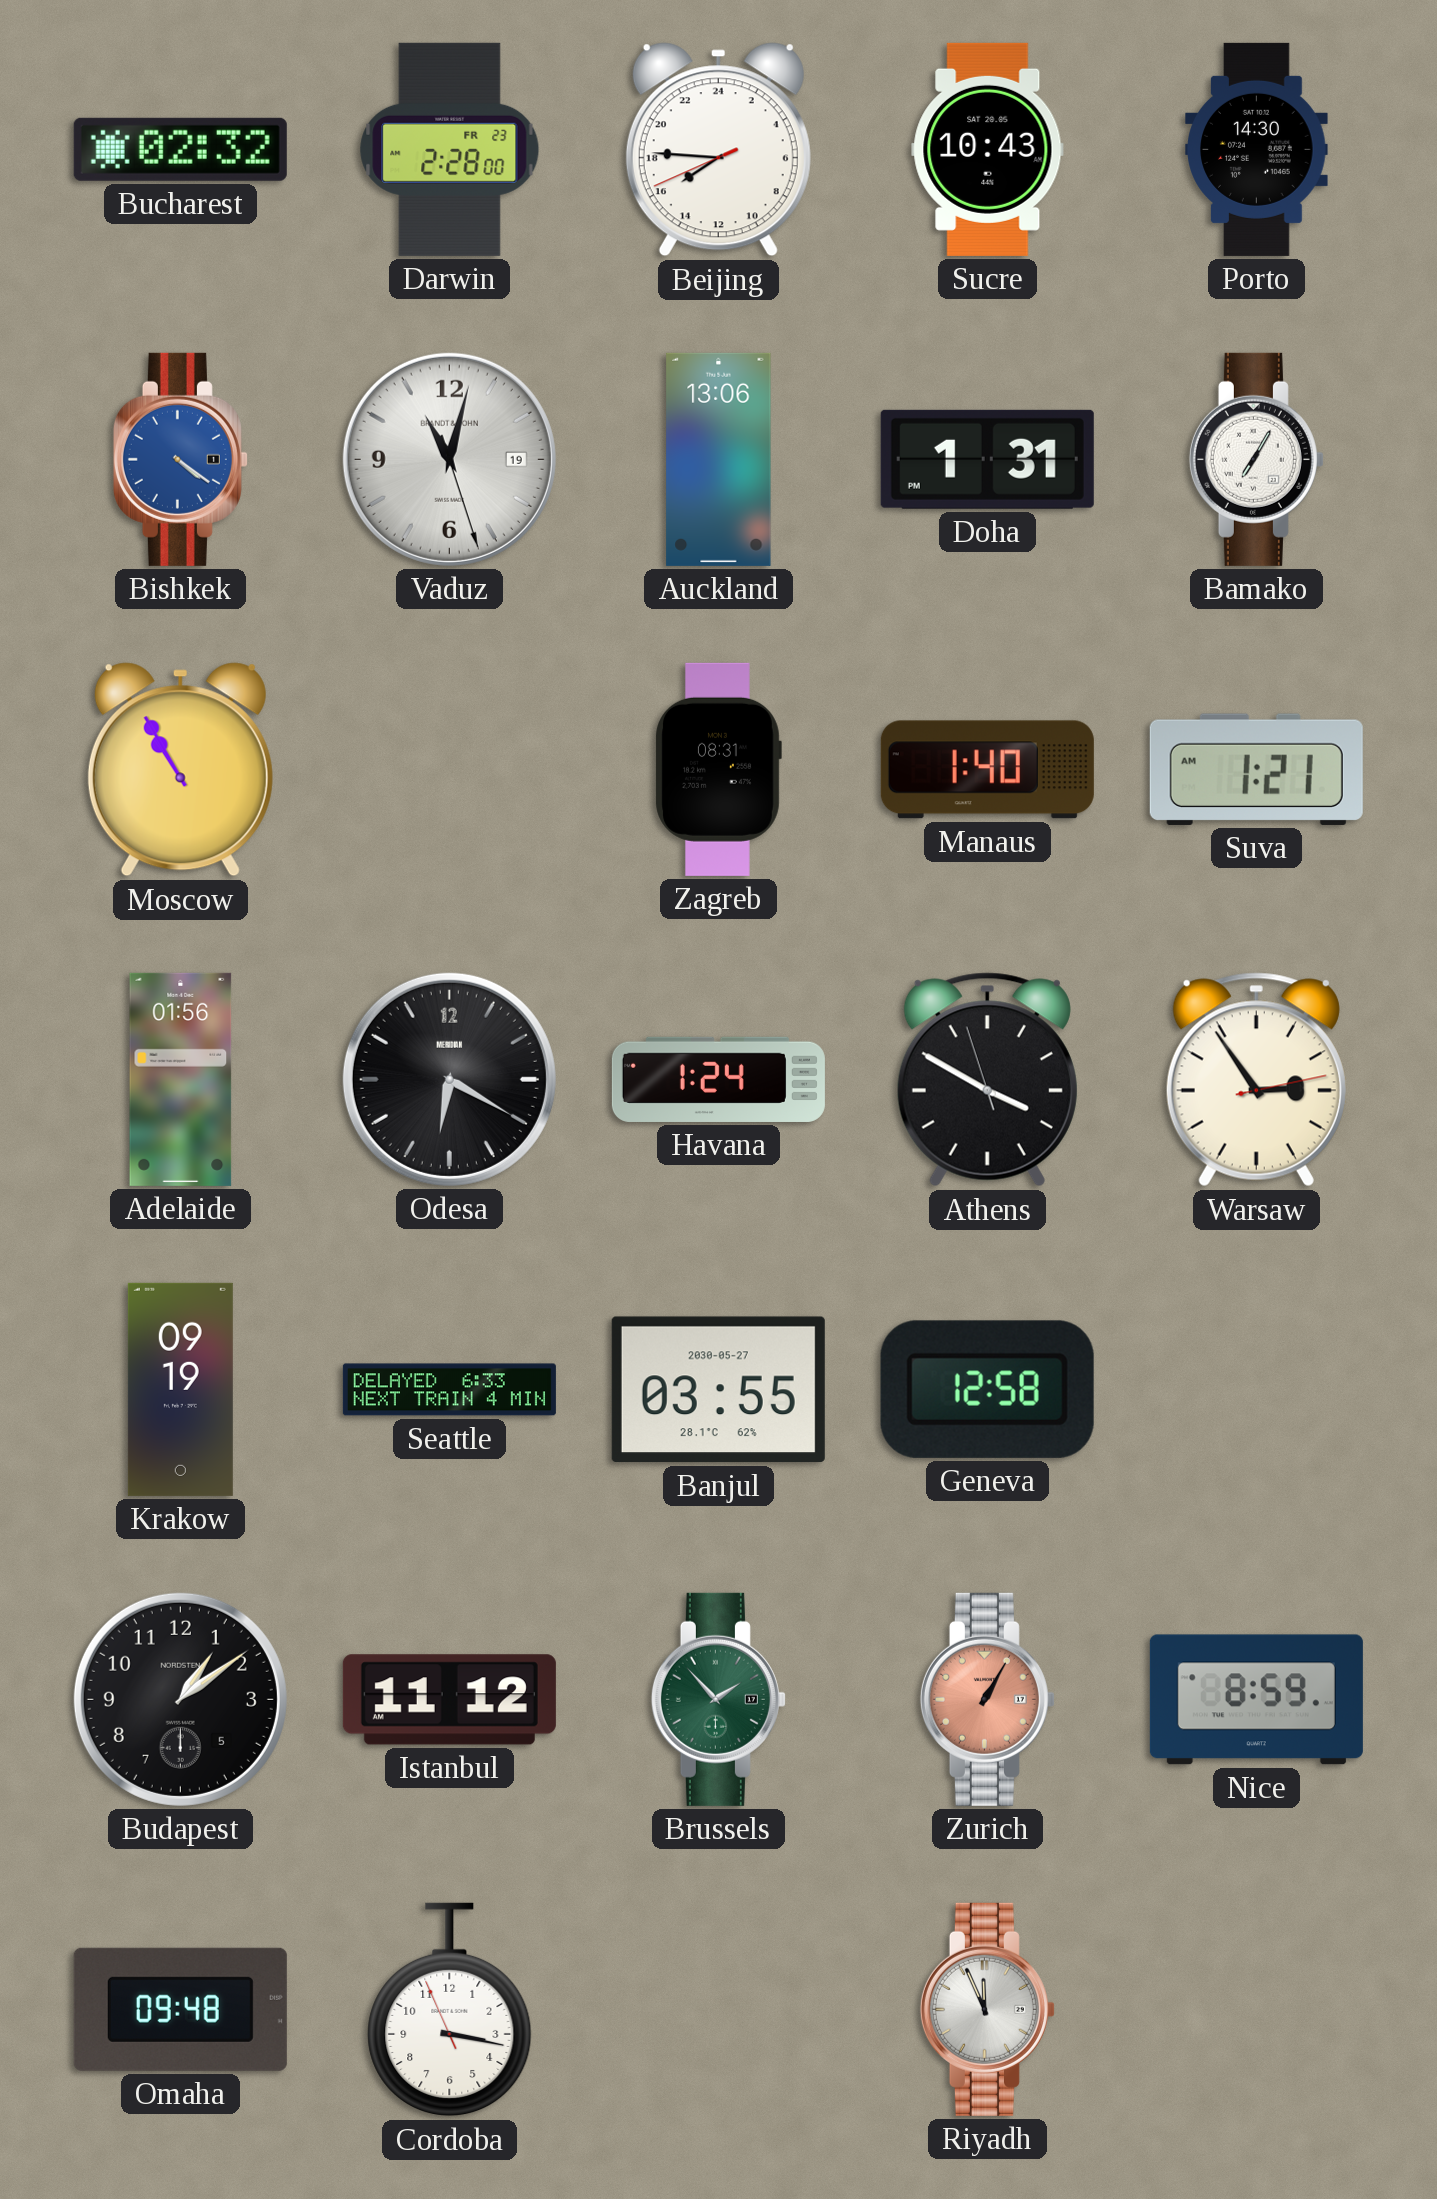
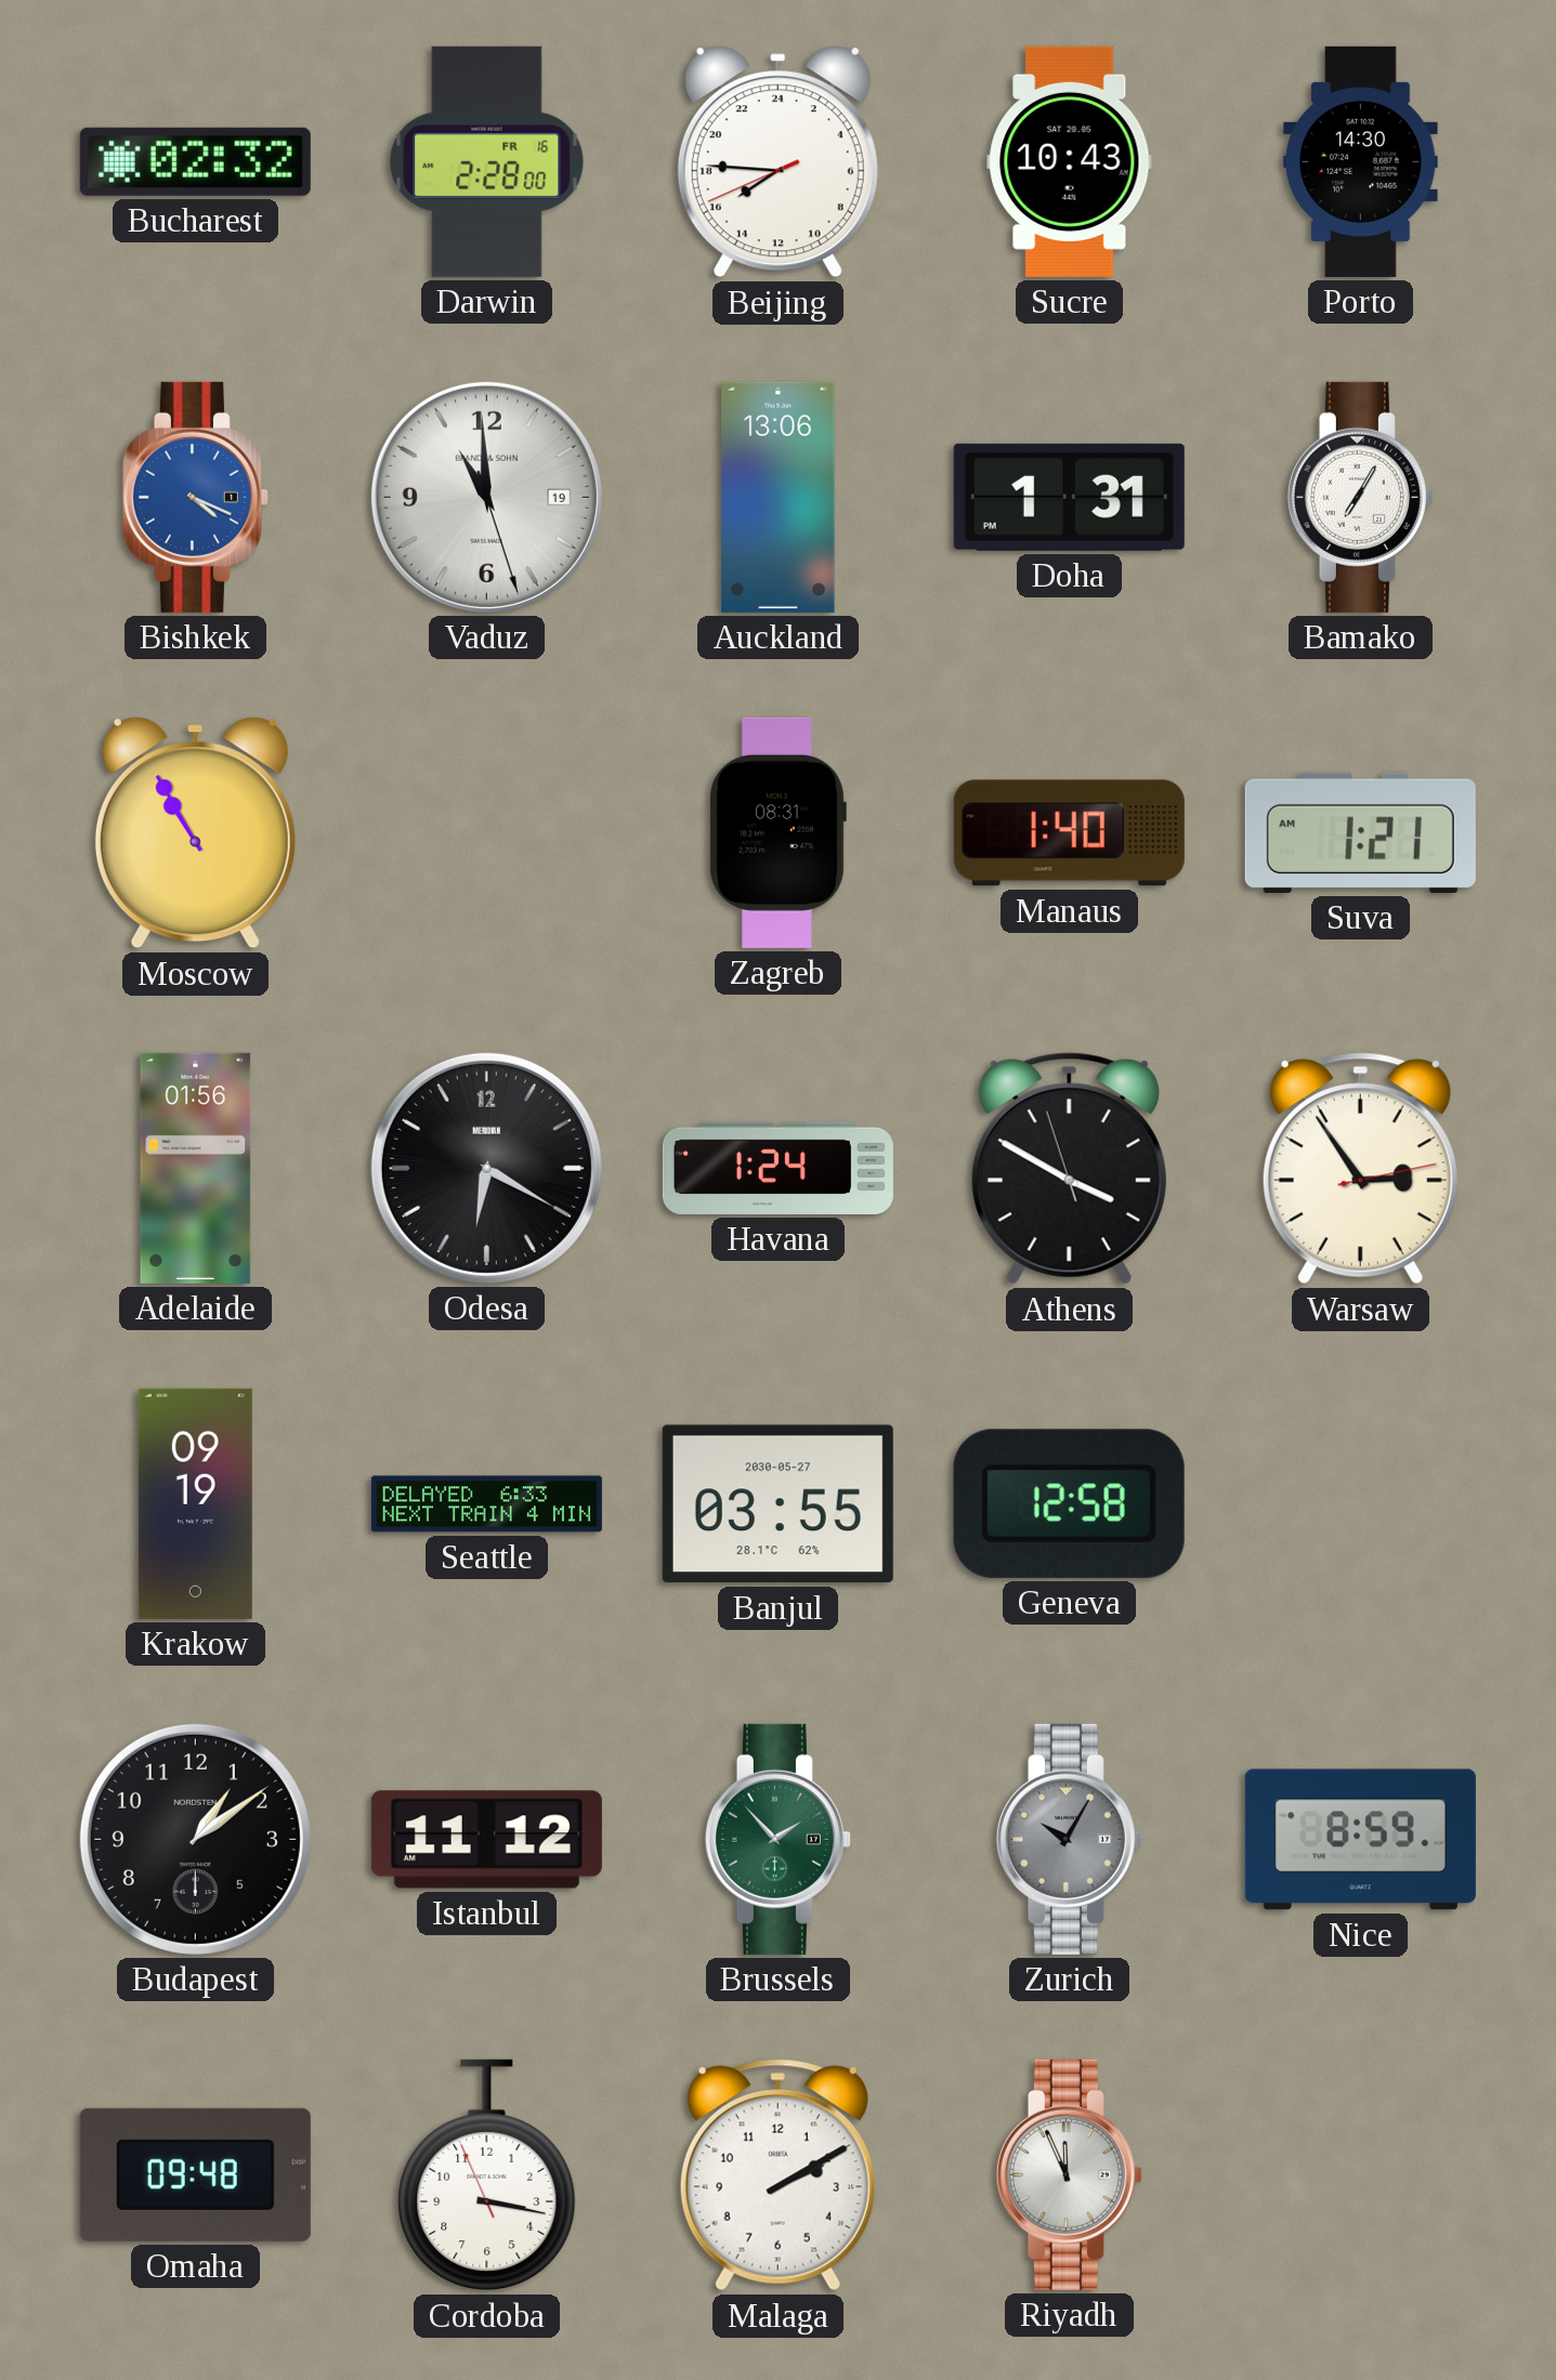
Darwin date: FR 23 -> FR 16
Bishkek: 4:21 -> 4:19
Vaduz: 11:02 -> 10:59
Zurich: 1:05 -> 10:05
Zurich dial: salmon -> grey
Malaga: none -> 2:10
